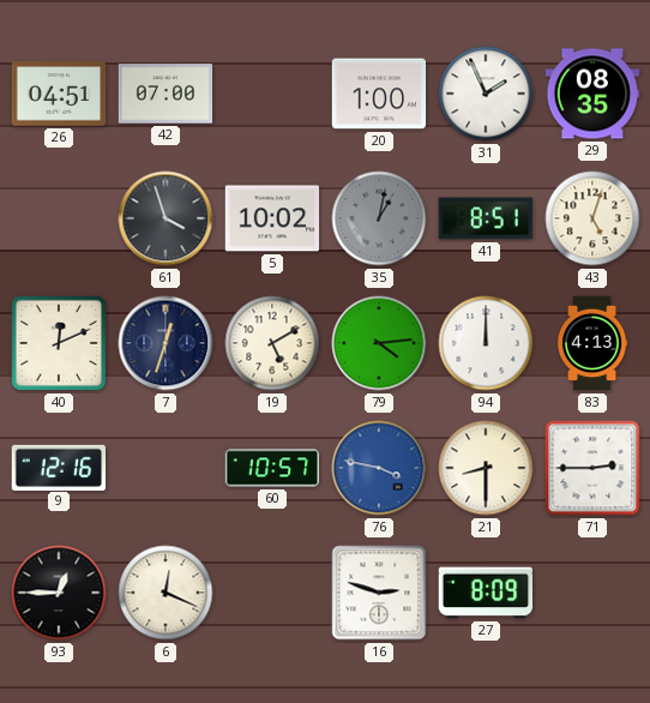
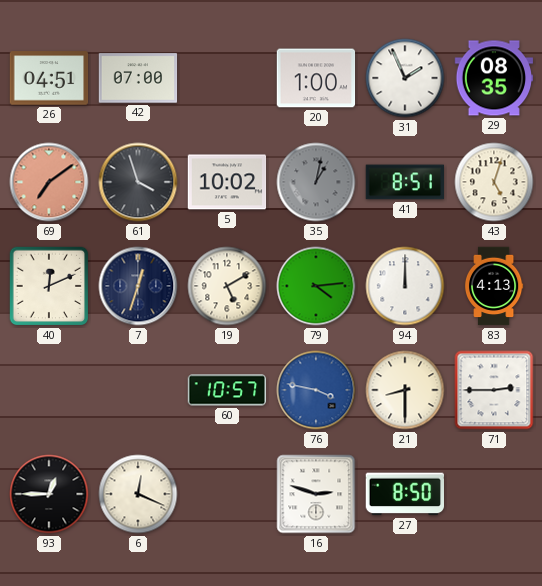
69: none -> 7:09
9: 12:16 -> none
27: 8:09 -> 8:50
